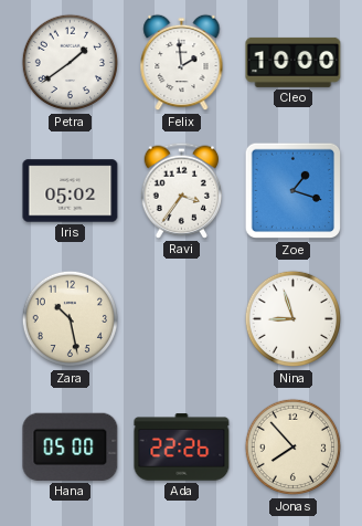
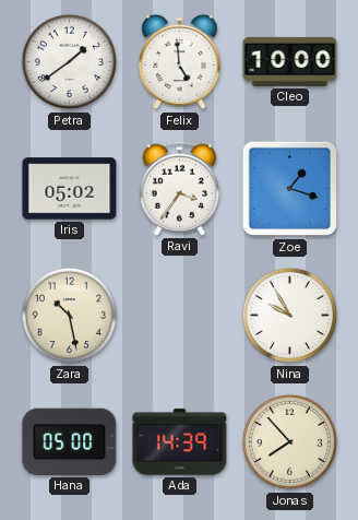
Felix: 1:59 -> 4:59
Nina: 8:57 -> 9:55
Ada: 22:26 -> 14:39
